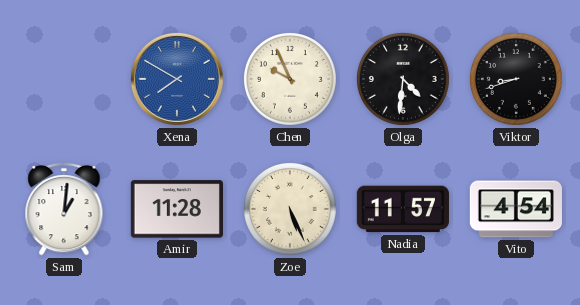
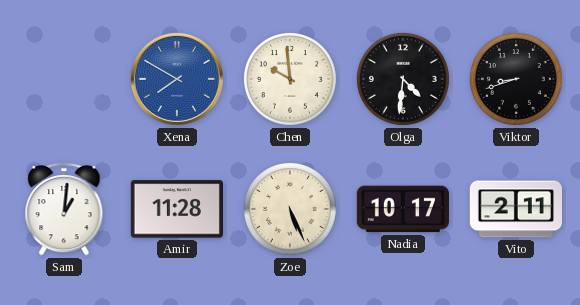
Chen: 9:56 -> 9:59
Nadia: 11:57 -> 10:17
Vito: 4:54 -> 2:11
